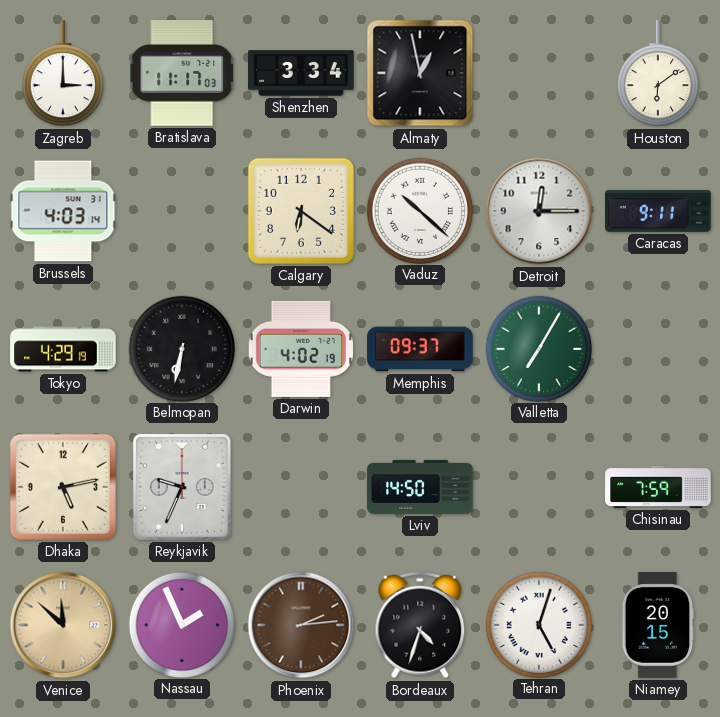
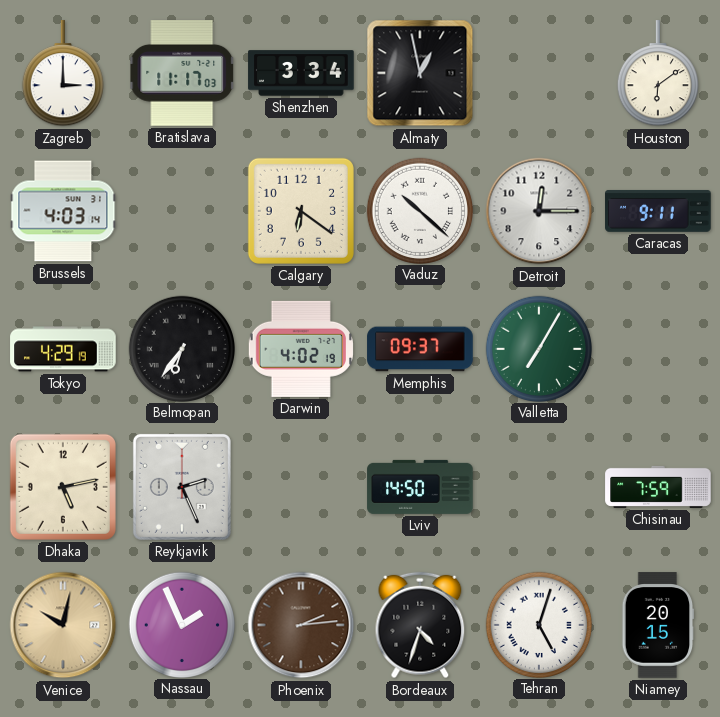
Belmopan: 6:32 -> 6:36
Reykjavik: 9:34 -> 2:26
Venice: 11:52 -> 10:02
